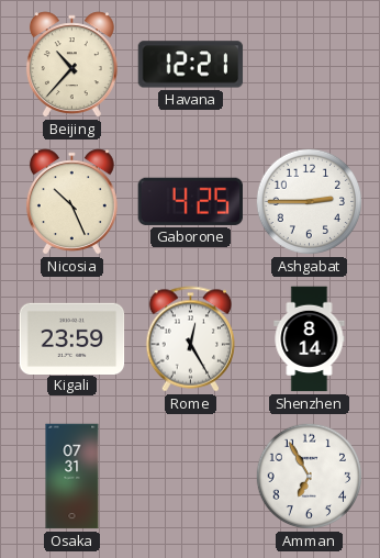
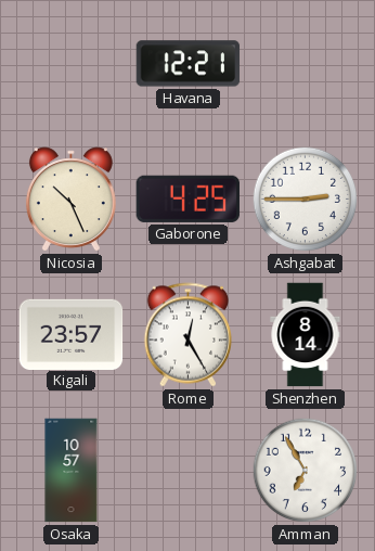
Beijing: 10:37 -> none
Kigali: 23:59 -> 23:57
Osaka: 07:31 -> 10:57
